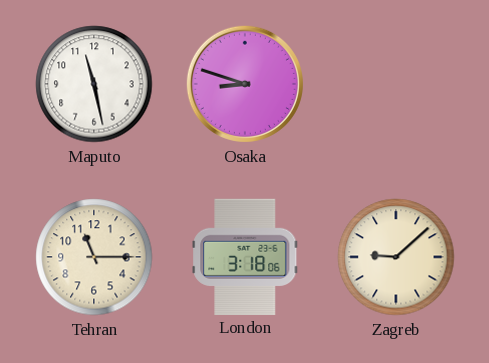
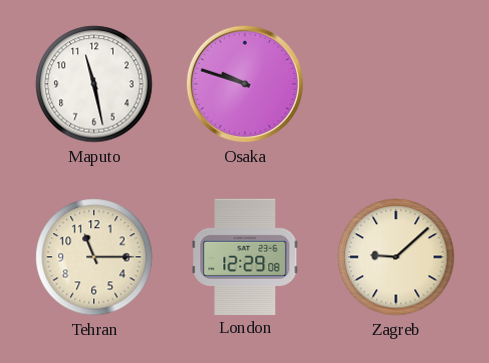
Osaka: 8:48 -> 9:48
London: 3:18 -> 12:29
